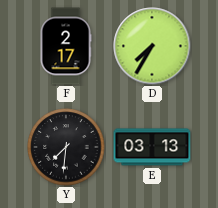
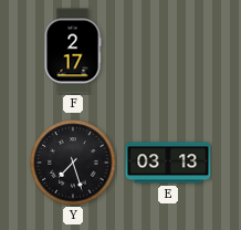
D: 7:35 -> none
Y: 7:31 -> 7:27
